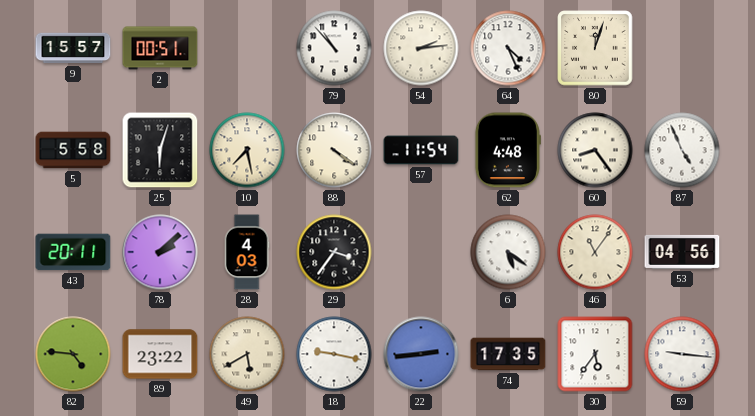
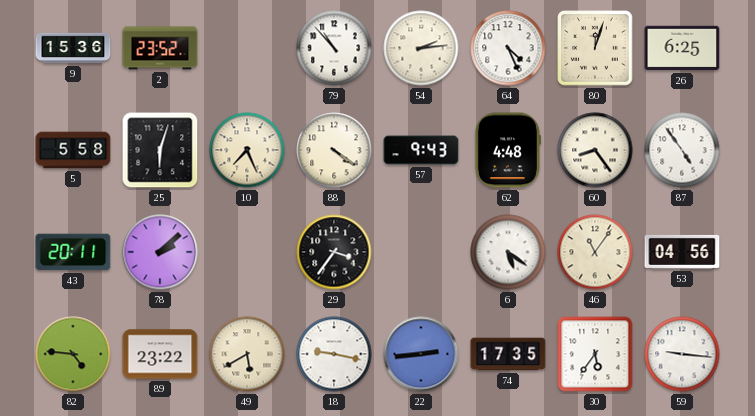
9: 15:57 -> 15:36
2: 00:51 -> 23:52
26: none -> 6:25
10: 7:28 -> 7:26
57: 11:54 -> 9:43
87: 4:56 -> 4:54
28: 4:03 -> none
